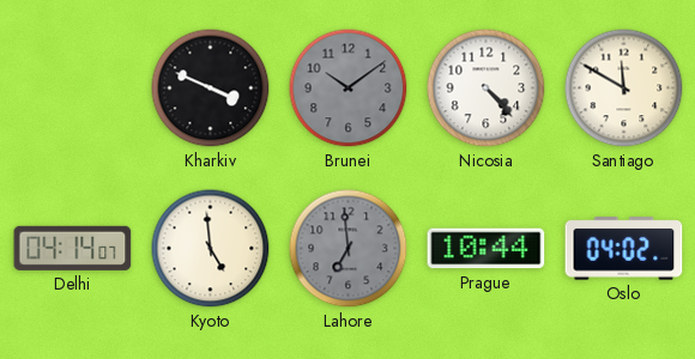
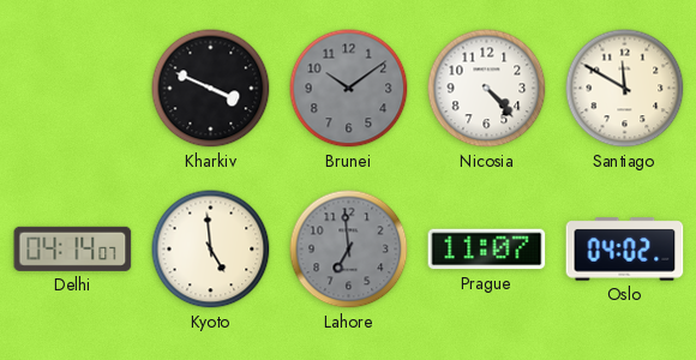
Prague: 10:44 -> 11:07
